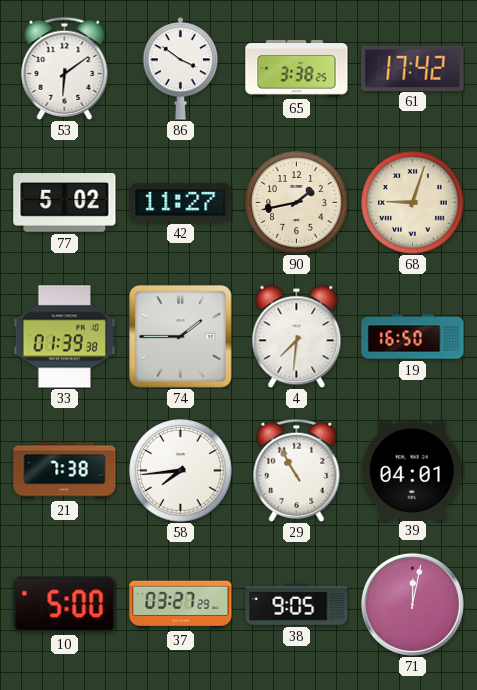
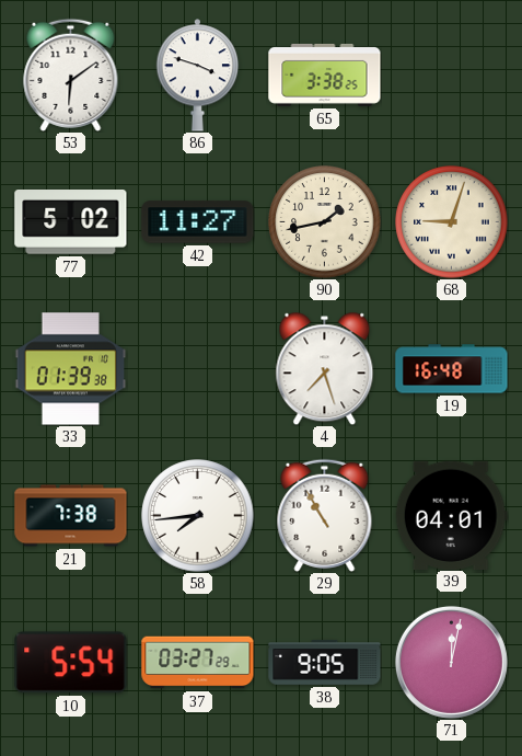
86: 3:51 -> 3:48
61: 17:42 -> none
74: 1:45 -> none
4: 7:31 -> 7:27
19: 16:50 -> 16:48
10: 5:00 -> 5:54
